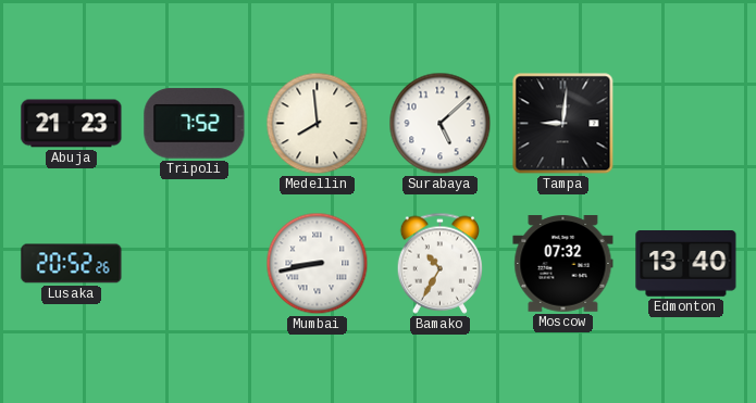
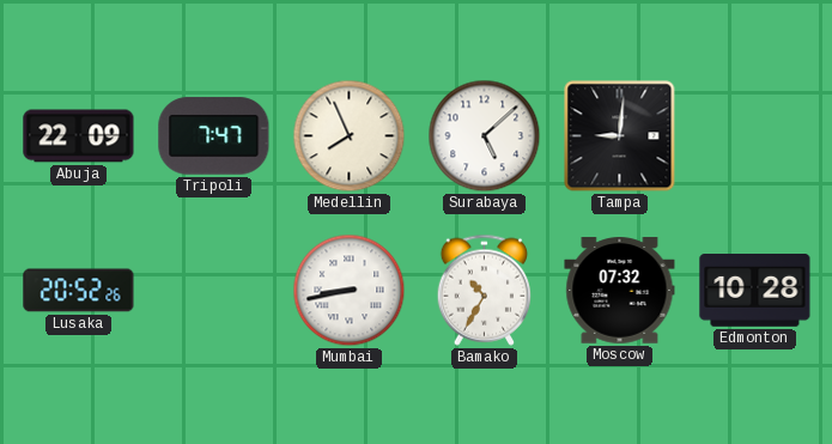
Abuja: 21:23 -> 22:09
Tripoli: 7:52 -> 7:47
Medellin: 7:59 -> 7:56
Edmonton: 13:40 -> 10:28
